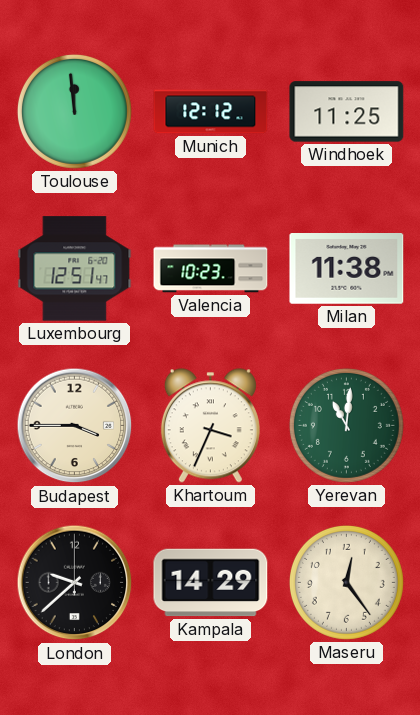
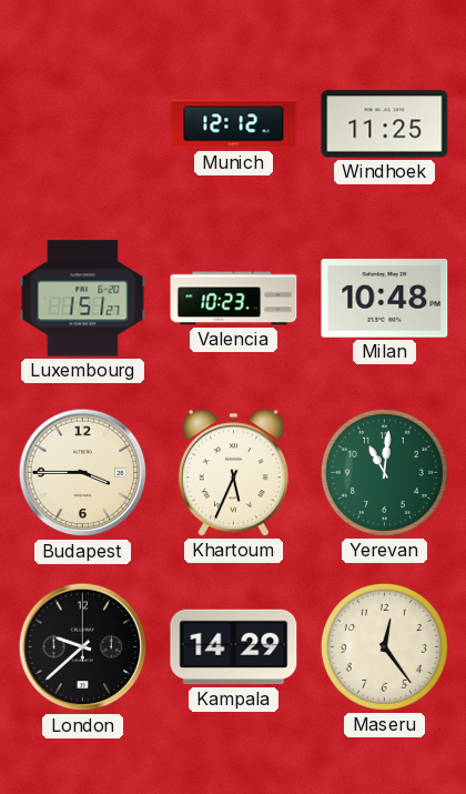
Toulouse: 11:59 -> none
Luxembourg: 12:51 -> 1:51
Milan: 11:38 -> 10:48
Khartoum: 3:34 -> 5:34
